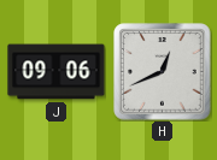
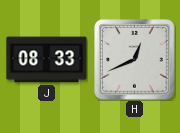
J: 09:06 -> 08:33
